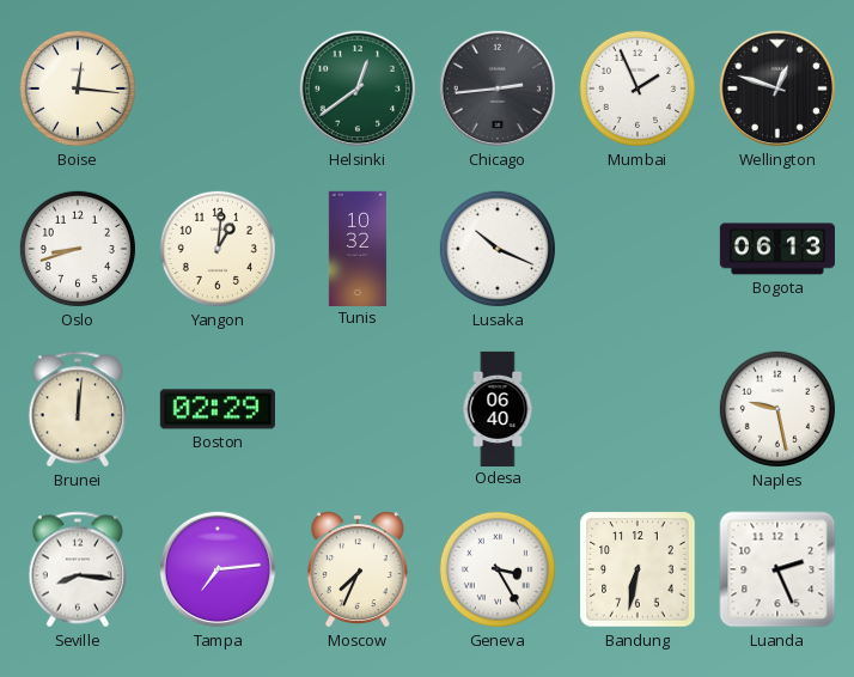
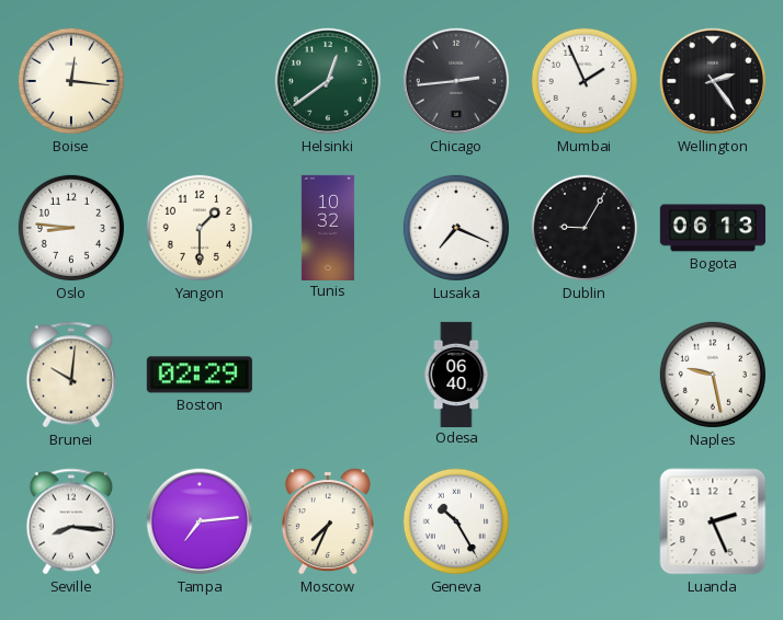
Wellington: 12:48 -> 2:24
Oslo: 8:42 -> 8:46
Yangon: 1:01 -> 1:30
Lusaka: 10:19 -> 7:19
Dublin: none -> 9:05
Brunei: 12:01 -> 10:01
Geneva: 3:25 -> 10:25
Bandung: 6:32 -> none
